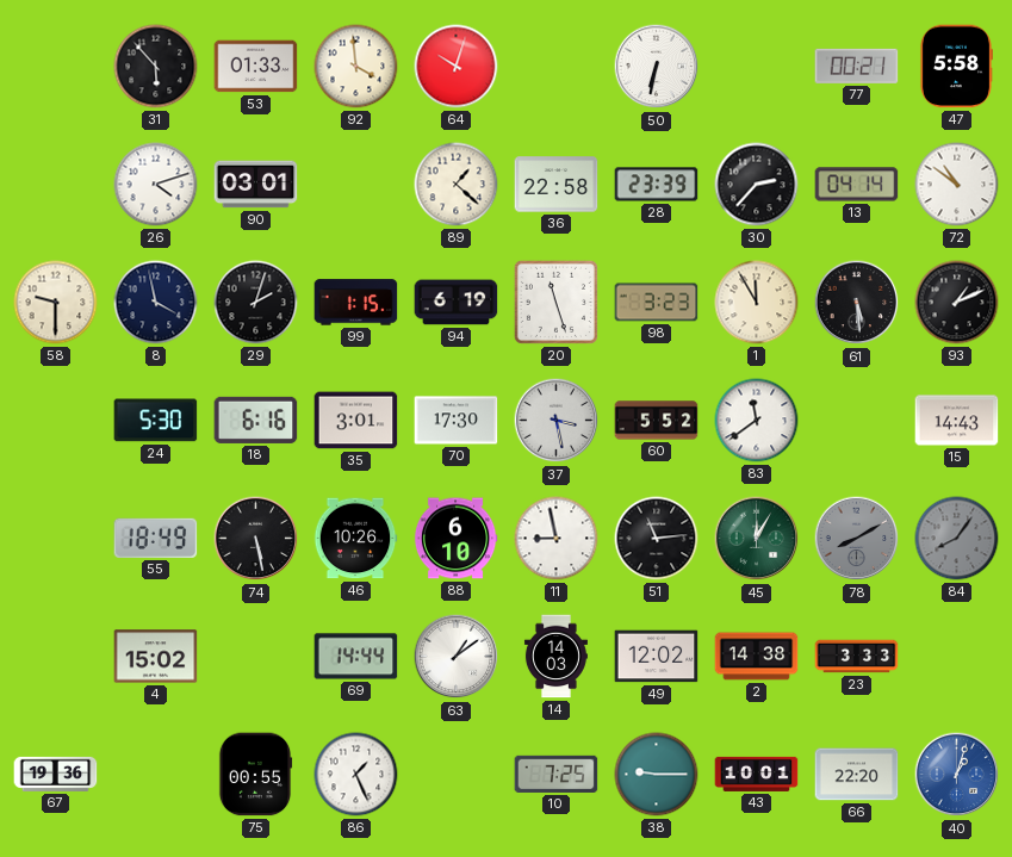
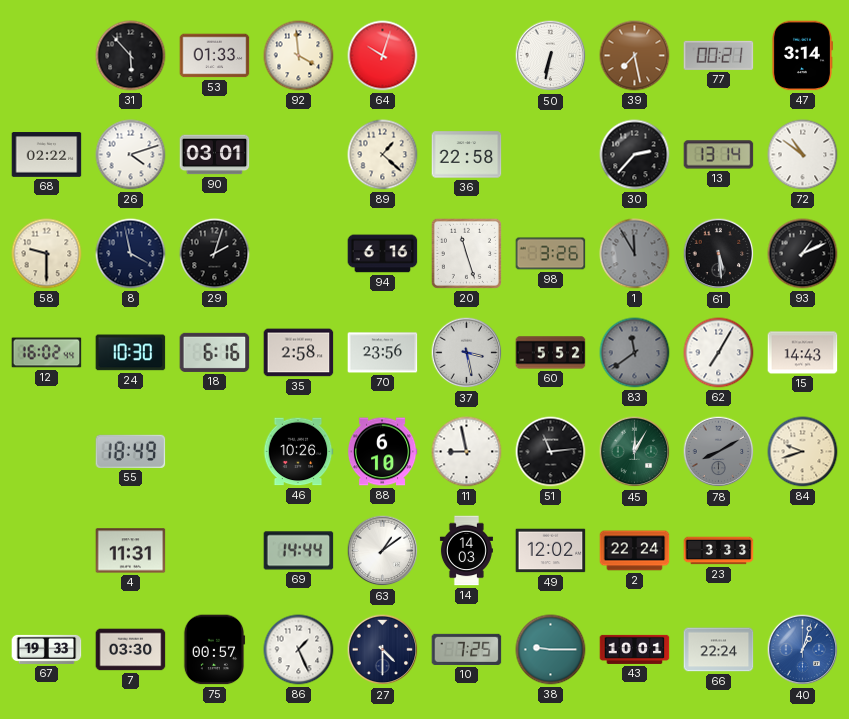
39: none -> 7:28
47: 5:58 -> 3:14
68: none -> 02:22
28: 23:39 -> none
13: 04:14 -> 13:14
99: 1:15 -> none
94: 6:19 -> 6:16
98: 3:23 -> 3:26
1 dial: cream -> grey
12: none -> 16:02
24: 5:30 -> 10:30
35: 3:01 -> 2:58
70: 17:30 -> 23:56
83 dial: white -> grey
62: none -> 7:05
74: 5:28 -> none
84: 8:06 -> 9:42
84 dial: grey -> cream
4: 15:02 -> 11:31
2: 14:38 -> 22:24
67: 19:36 -> 19:33
7: none -> 03:30
75: 00:55 -> 00:57
27: none -> 4:30
66: 22:20 -> 22:24
